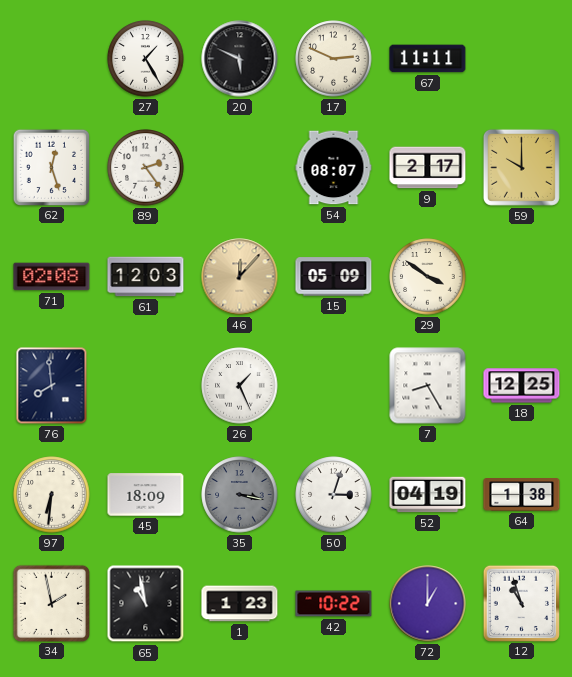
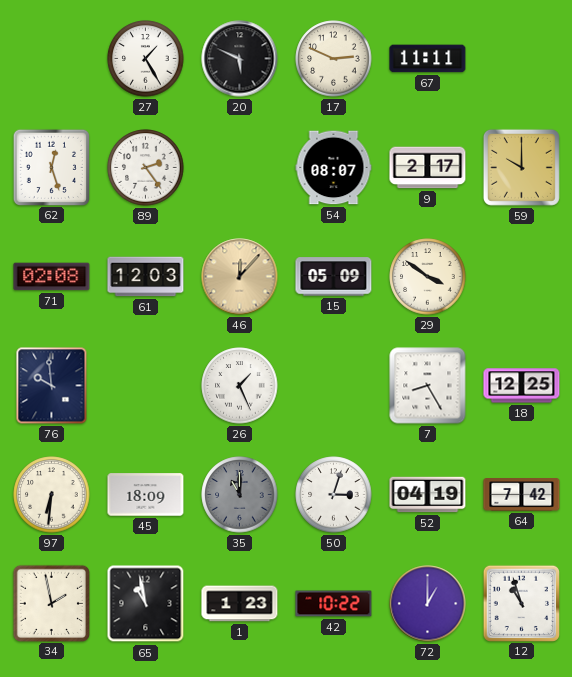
76: 7:59 -> 9:59
35: 3:17 -> 11:00
64: 1:38 -> 7:42
